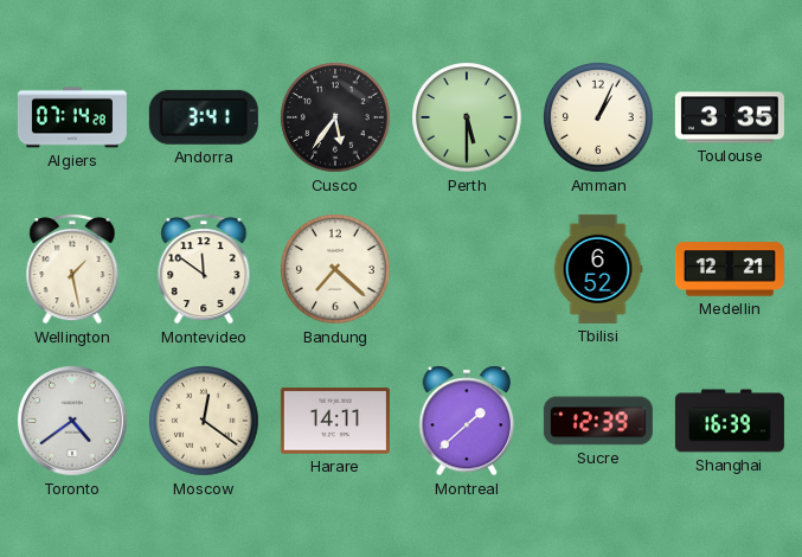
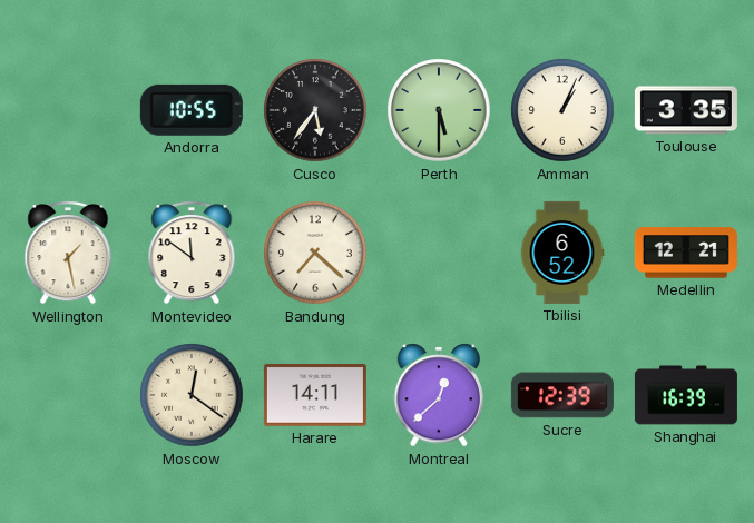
Algiers: 07:14 -> none
Andorra: 3:41 -> 10:55
Toronto: 4:39 -> none
Montreal: 1:38 -> 12:38
